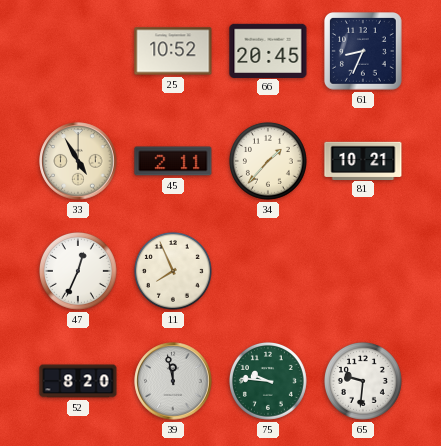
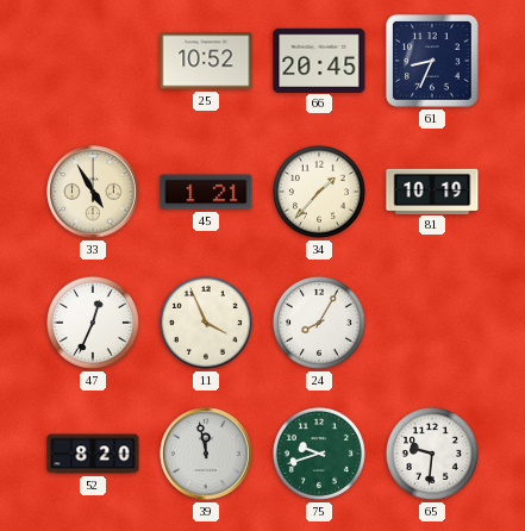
45: 2:11 -> 1:21
81: 10:21 -> 10:19
11: 7:56 -> 3:56
24: none -> 8:05
75: 9:46 -> 9:42
